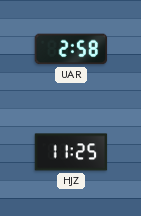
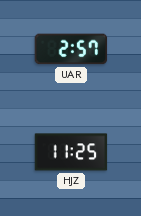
UAR: 2:58 -> 2:57
